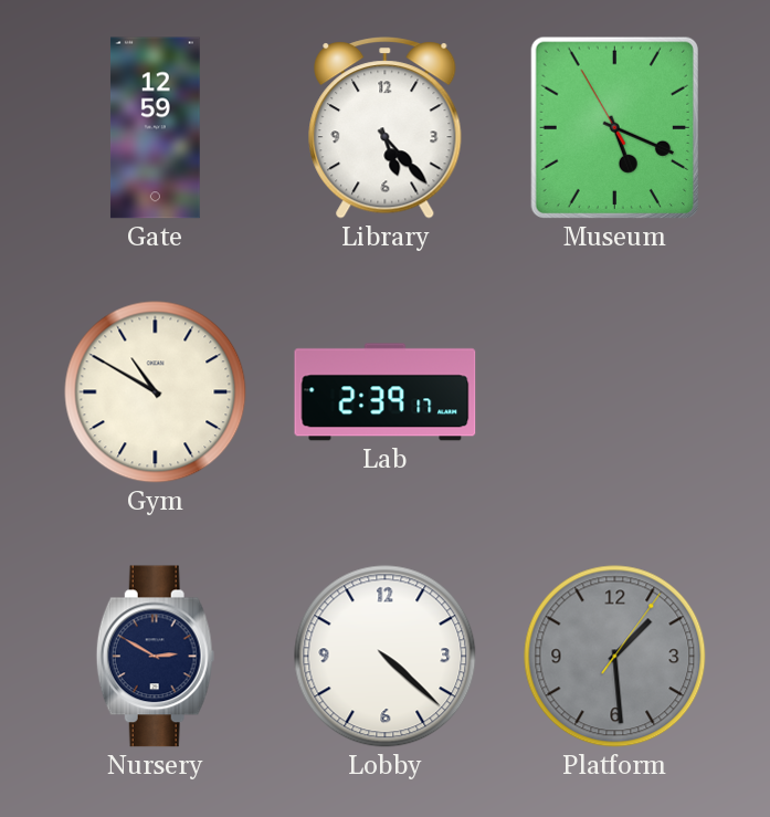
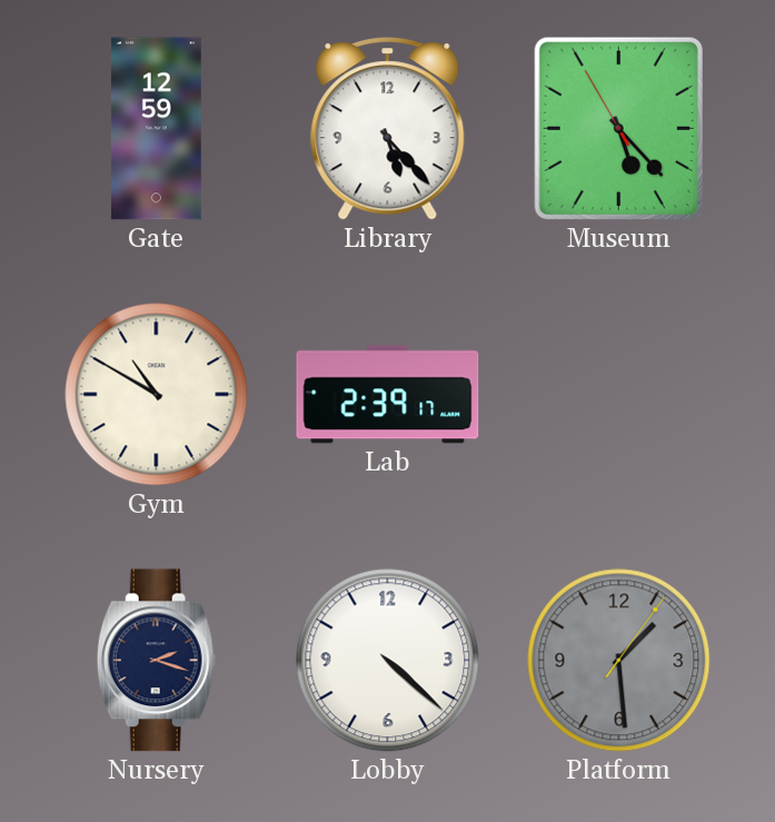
Museum: 5:18 -> 5:22
Nursery: 2:50 -> 2:18
